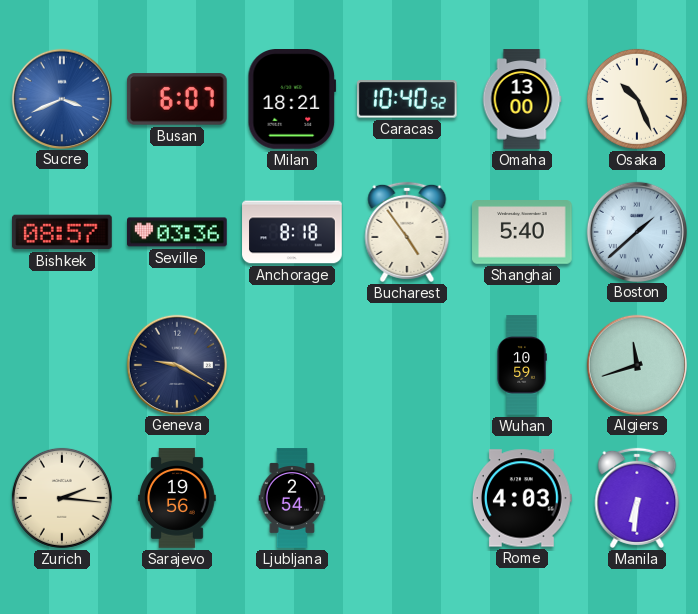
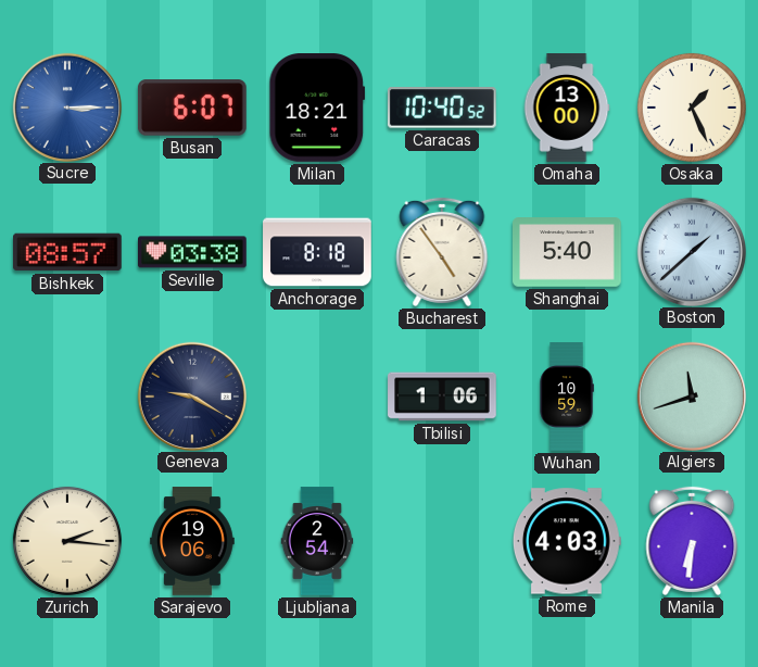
Sucre: 3:41 -> 3:15
Osaka: 10:26 -> 1:26
Seville: 03:36 -> 03:38
Tbilisi: none -> 1:06
Sarajevo: 19:56 -> 19:06
